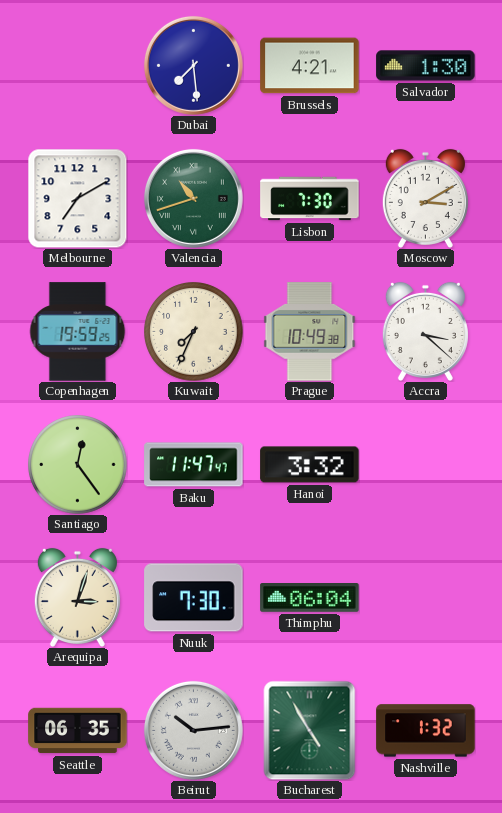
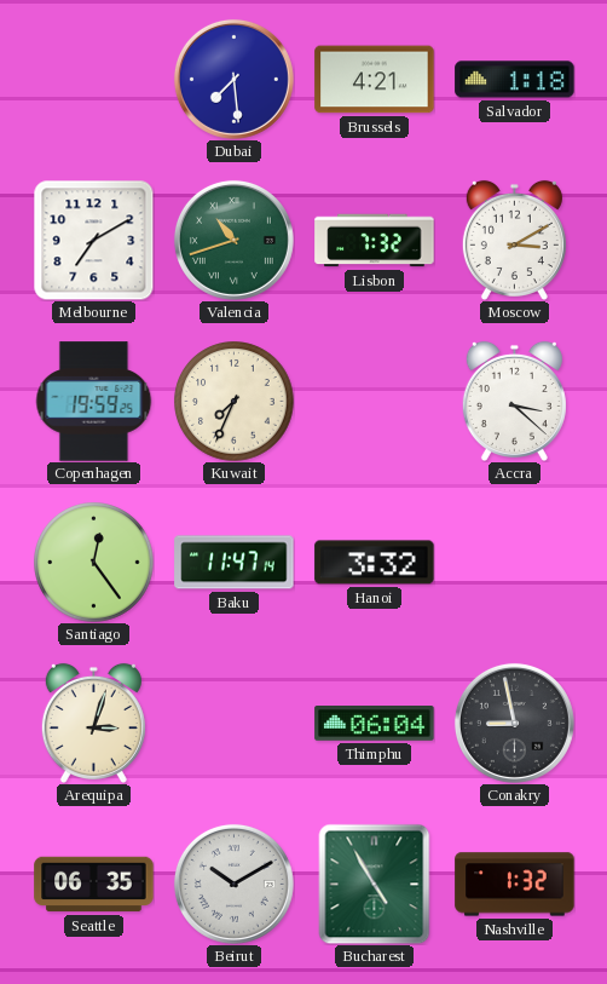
Salvador: 1:30 -> 1:18
Lisbon: 7:30 -> 7:32
Prague: 10:49 -> none
Baku: 11:47:47 -> 11:47:14
Nuuk: 7:30 -> none
Conakry: none -> 8:58
Beirut: 10:14 -> 10:10
